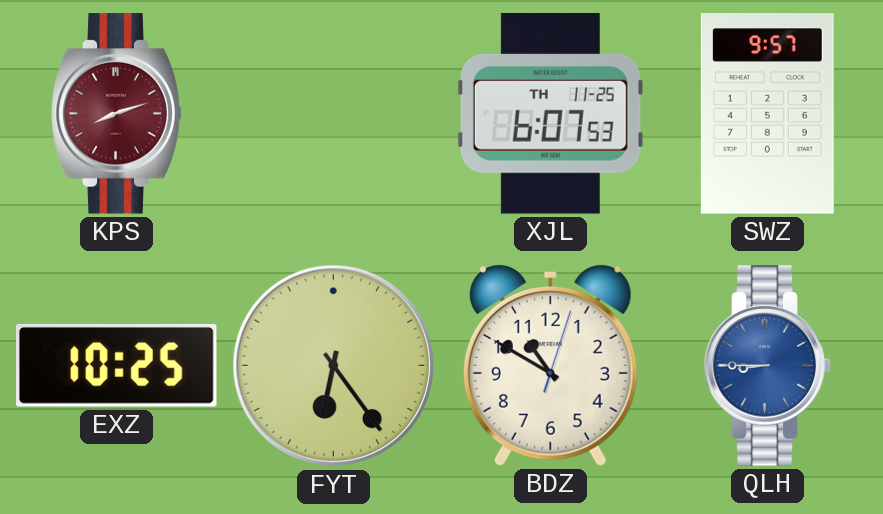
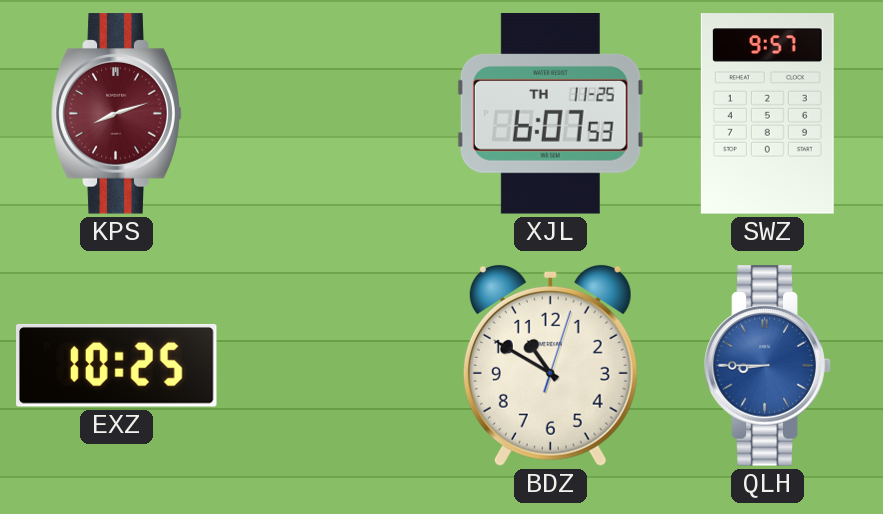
FYT: 6:24 -> none
